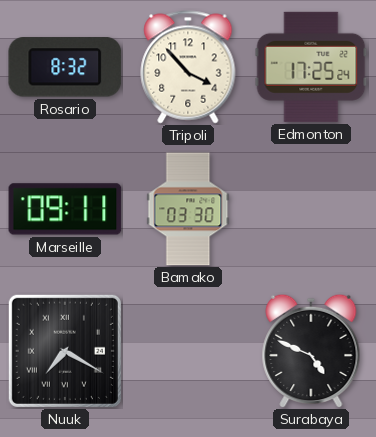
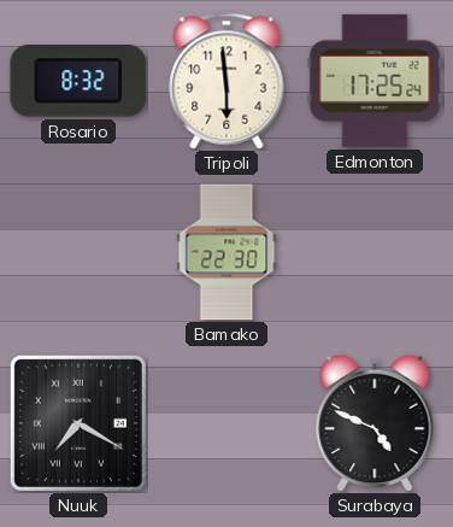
Tripoli: 3:53 -> 5:59
Marseille: 09:11 -> none
Bamako: 03:30 -> 22:30
